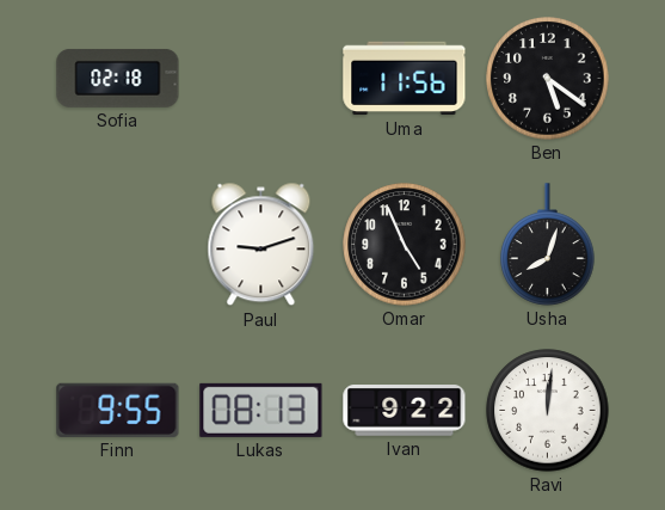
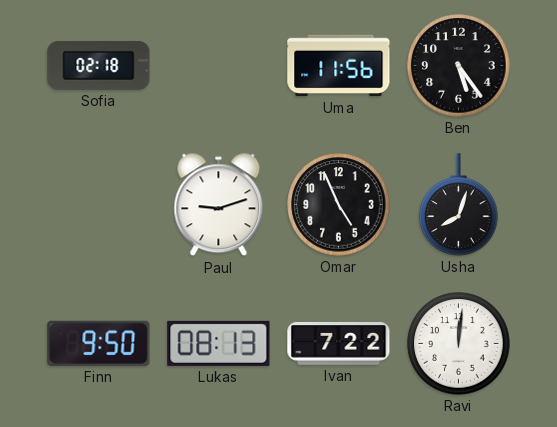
Ben: 5:21 -> 5:24
Finn: 9:55 -> 9:50
Ivan: 9:22 -> 7:22
